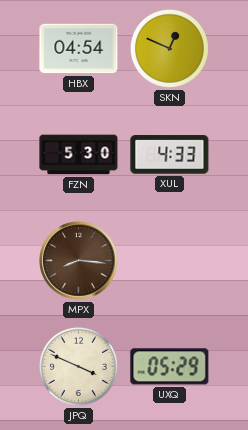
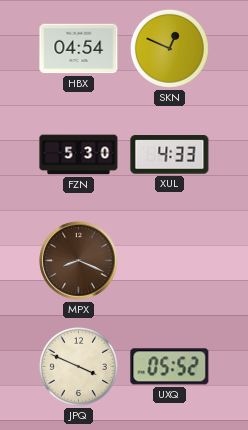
MPX: 8:16 -> 8:19
UXQ: 05:29 -> 05:52
